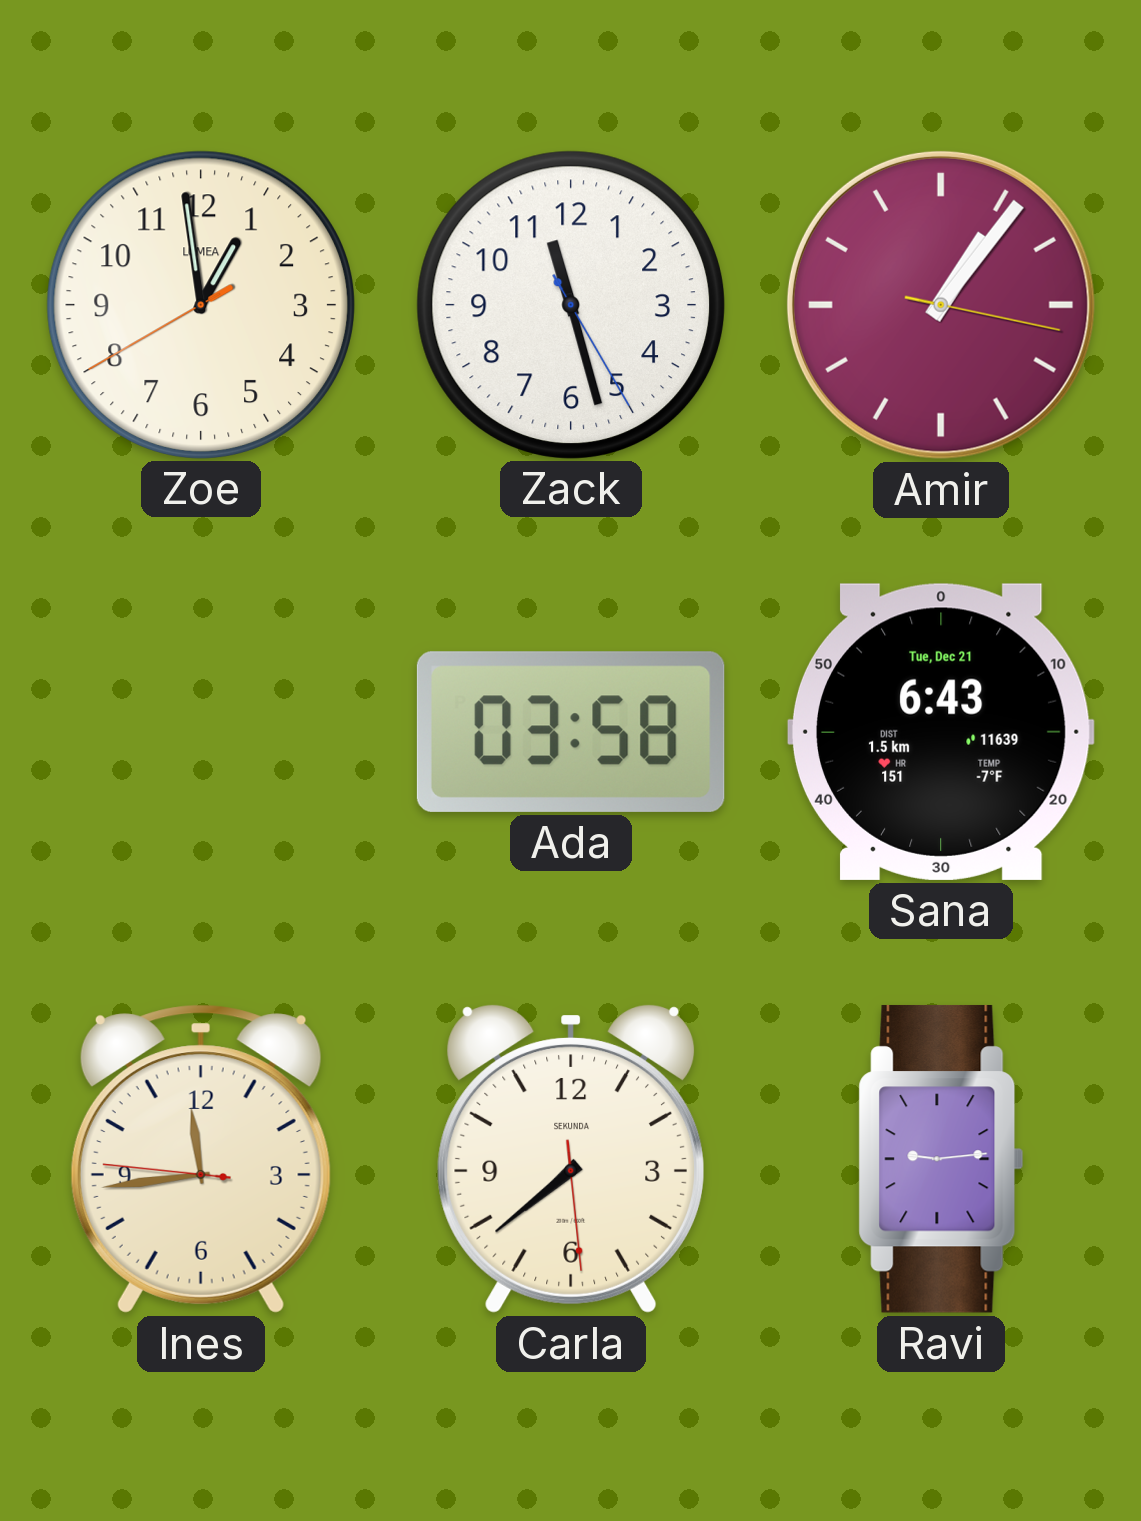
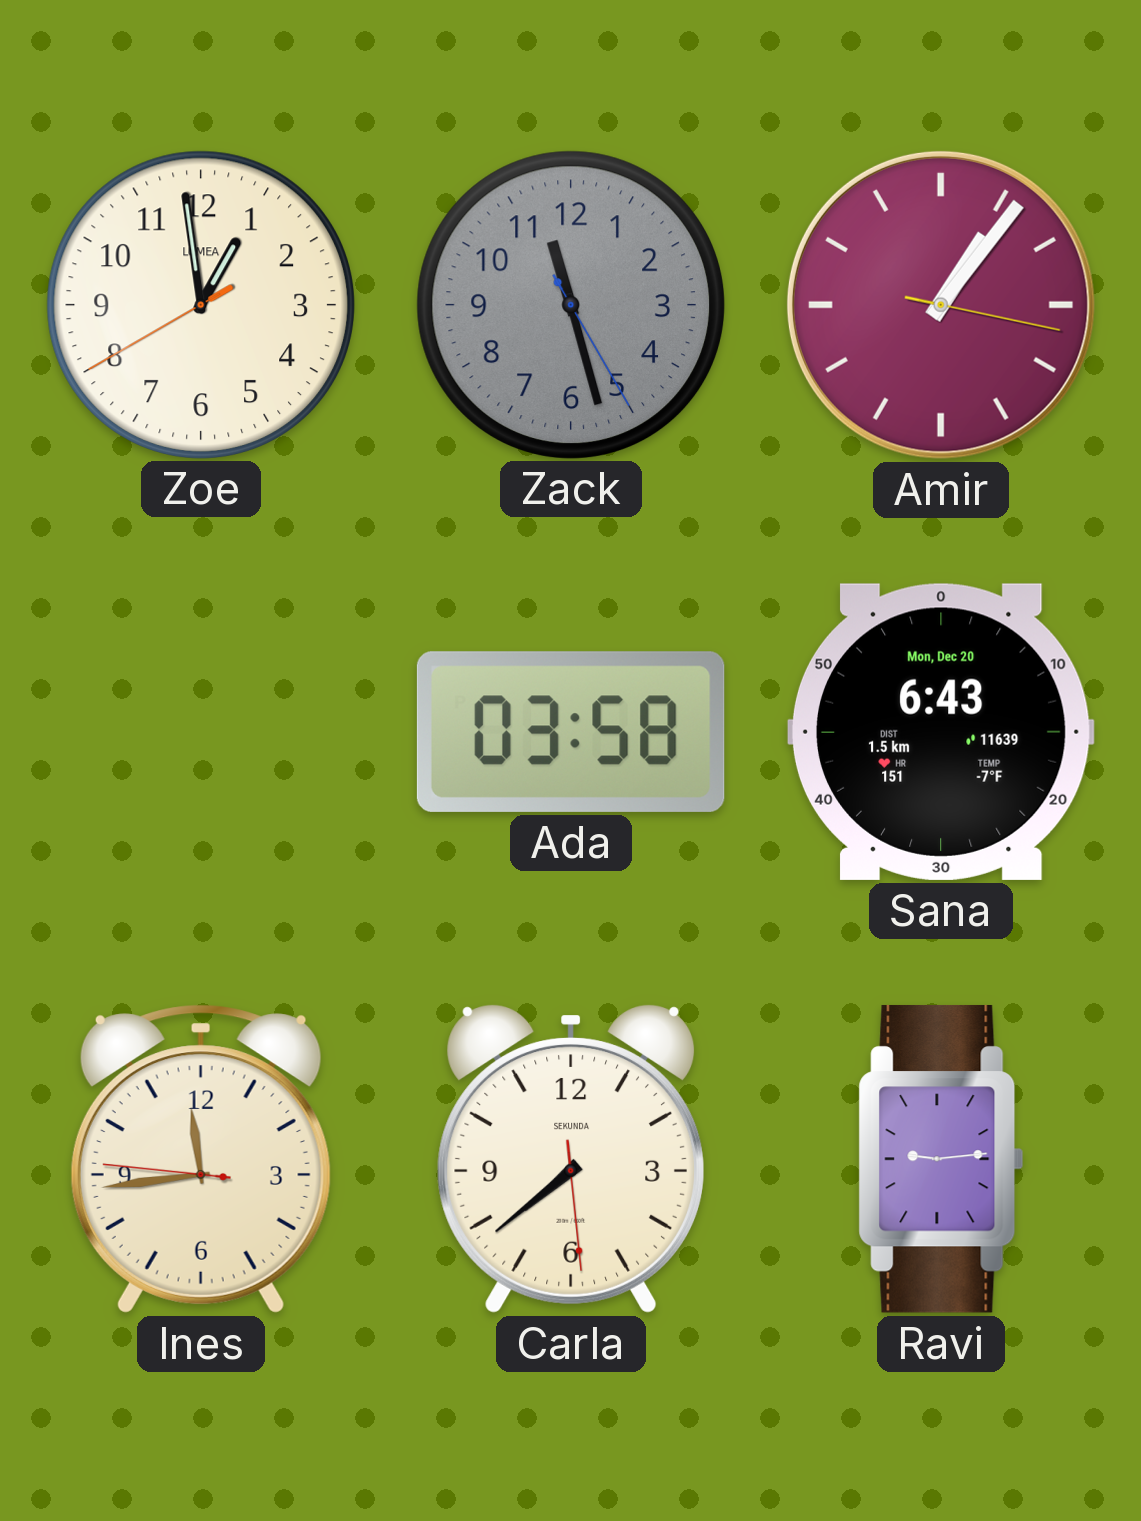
Zack dial: white -> grey
Sana date: Tue, Dec 21 -> Mon, Dec 20
